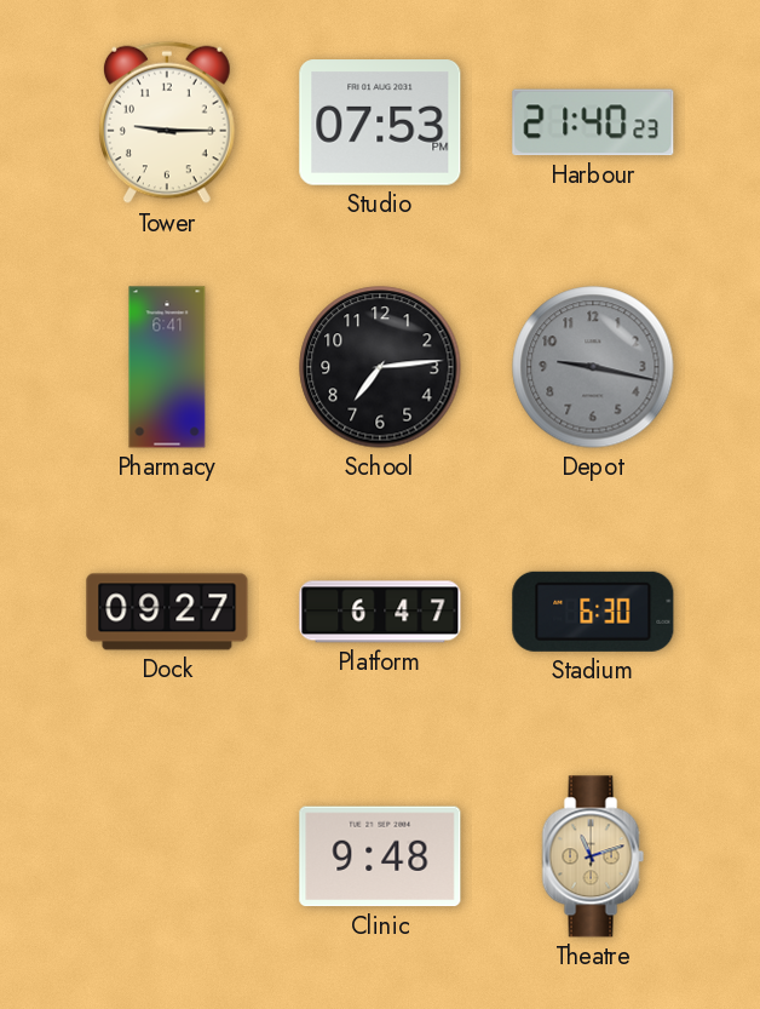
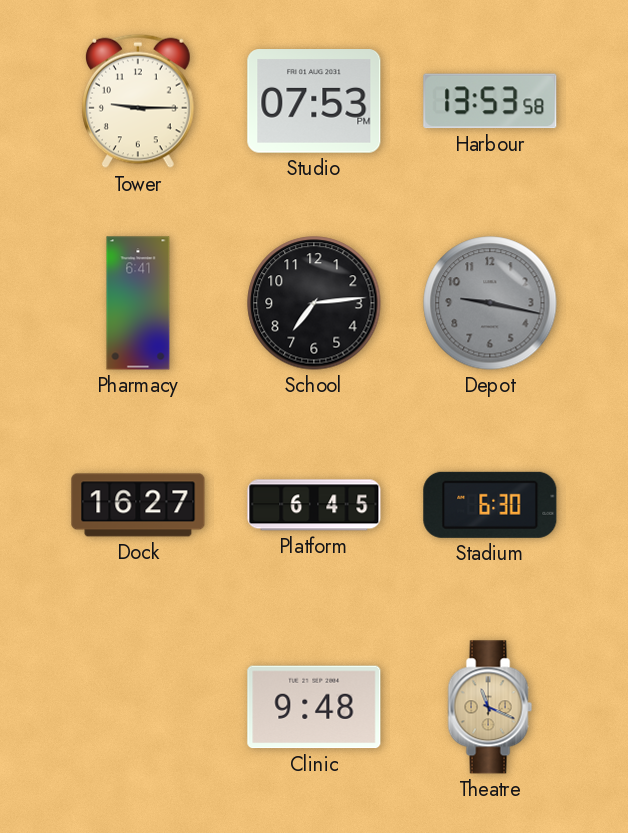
Harbour: 21:40 -> 13:53
Dock: 09:27 -> 16:27
Platform: 6:47 -> 6:45
Theatre: 11:12 -> 11:19
